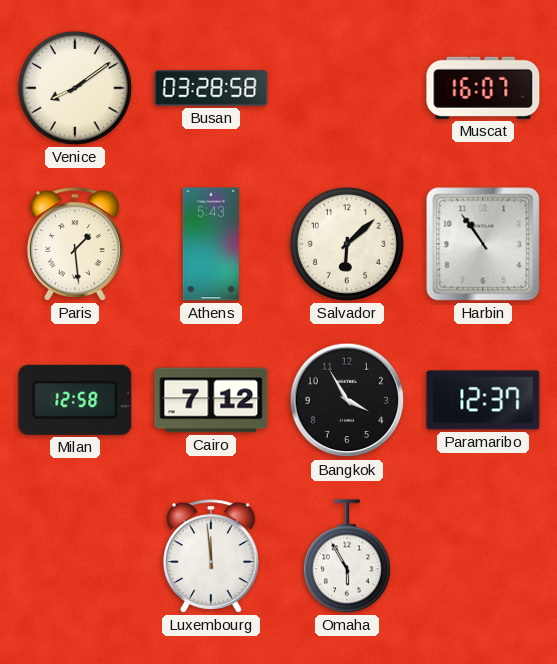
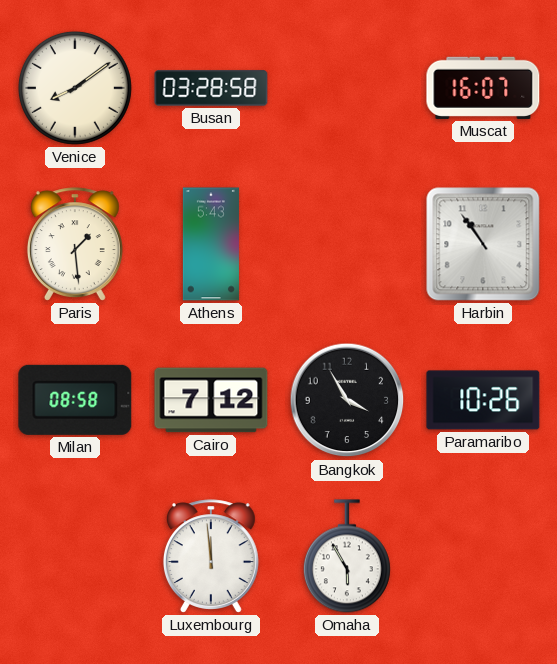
Salvador: 6:08 -> none
Milan: 12:58 -> 08:58
Paramaribo: 12:37 -> 10:26
